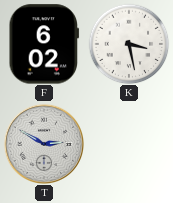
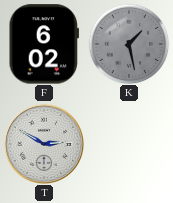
K: 3:28 -> 1:28
K dial: white -> grey
